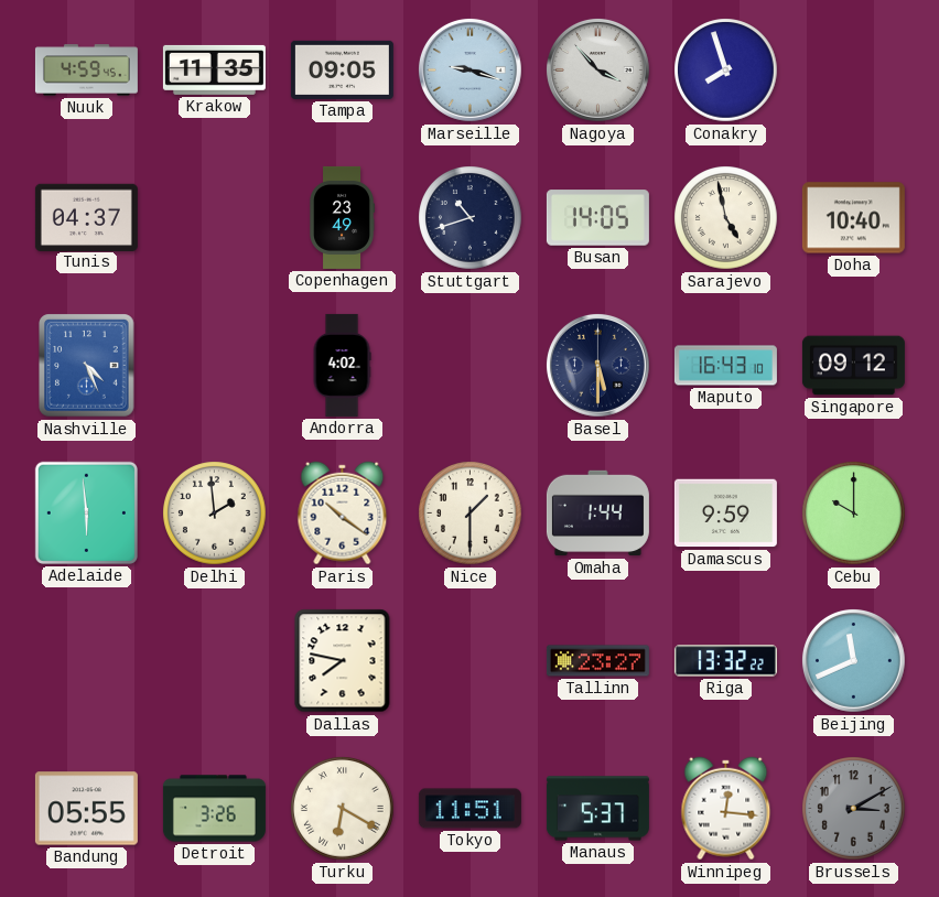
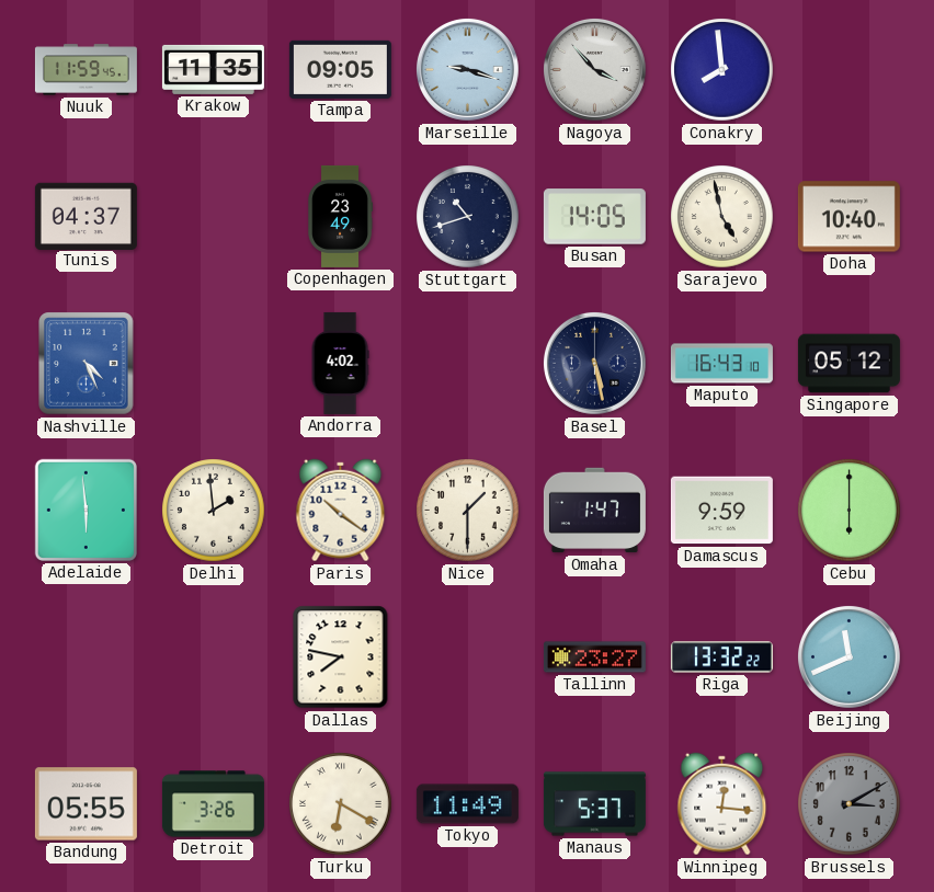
Nuuk: 4:59 -> 11:59
Conakry: 7:57 -> 7:59
Basel: 5:30 -> 5:28
Singapore: 09:12 -> 05:12
Omaha: 1:44 -> 1:47
Cebu: 10:00 -> 6:00
Tokyo: 11:51 -> 11:49
